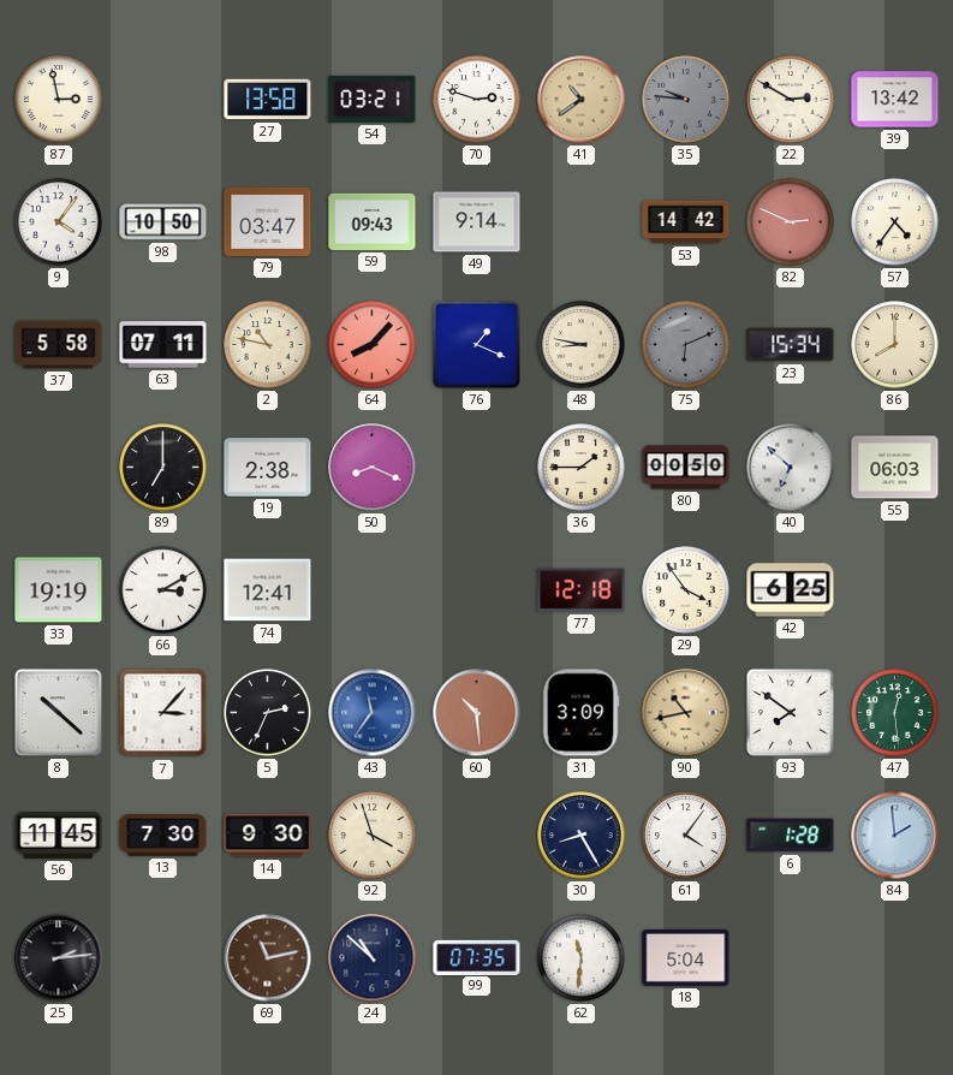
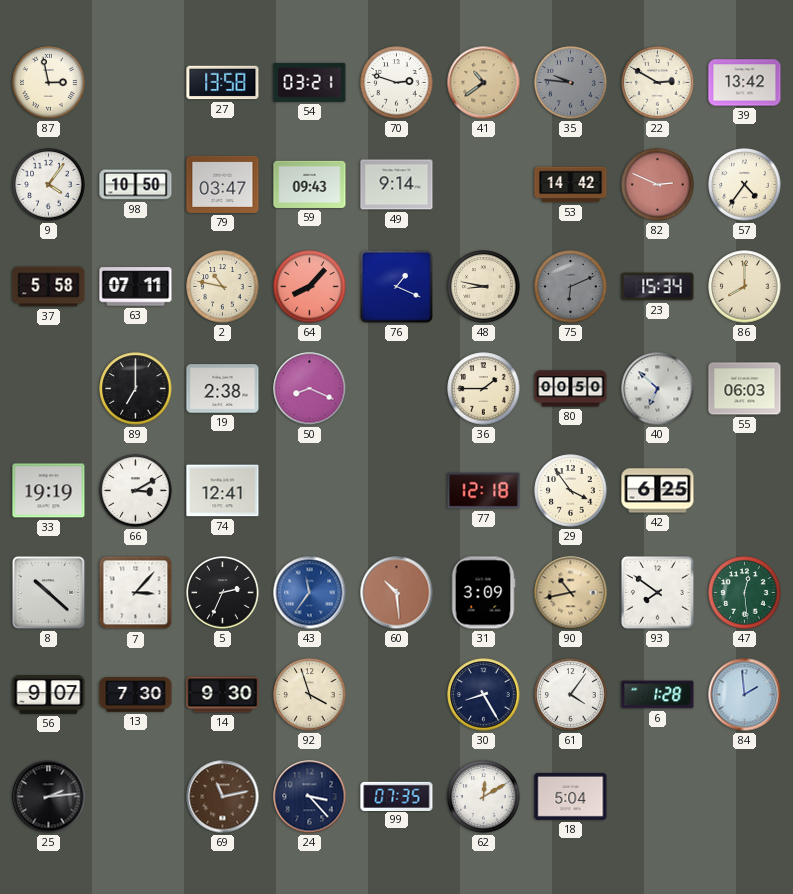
56: 11:45 -> 9:07
24: 10:52 -> 3:23
62: 11:31 -> 12:10
